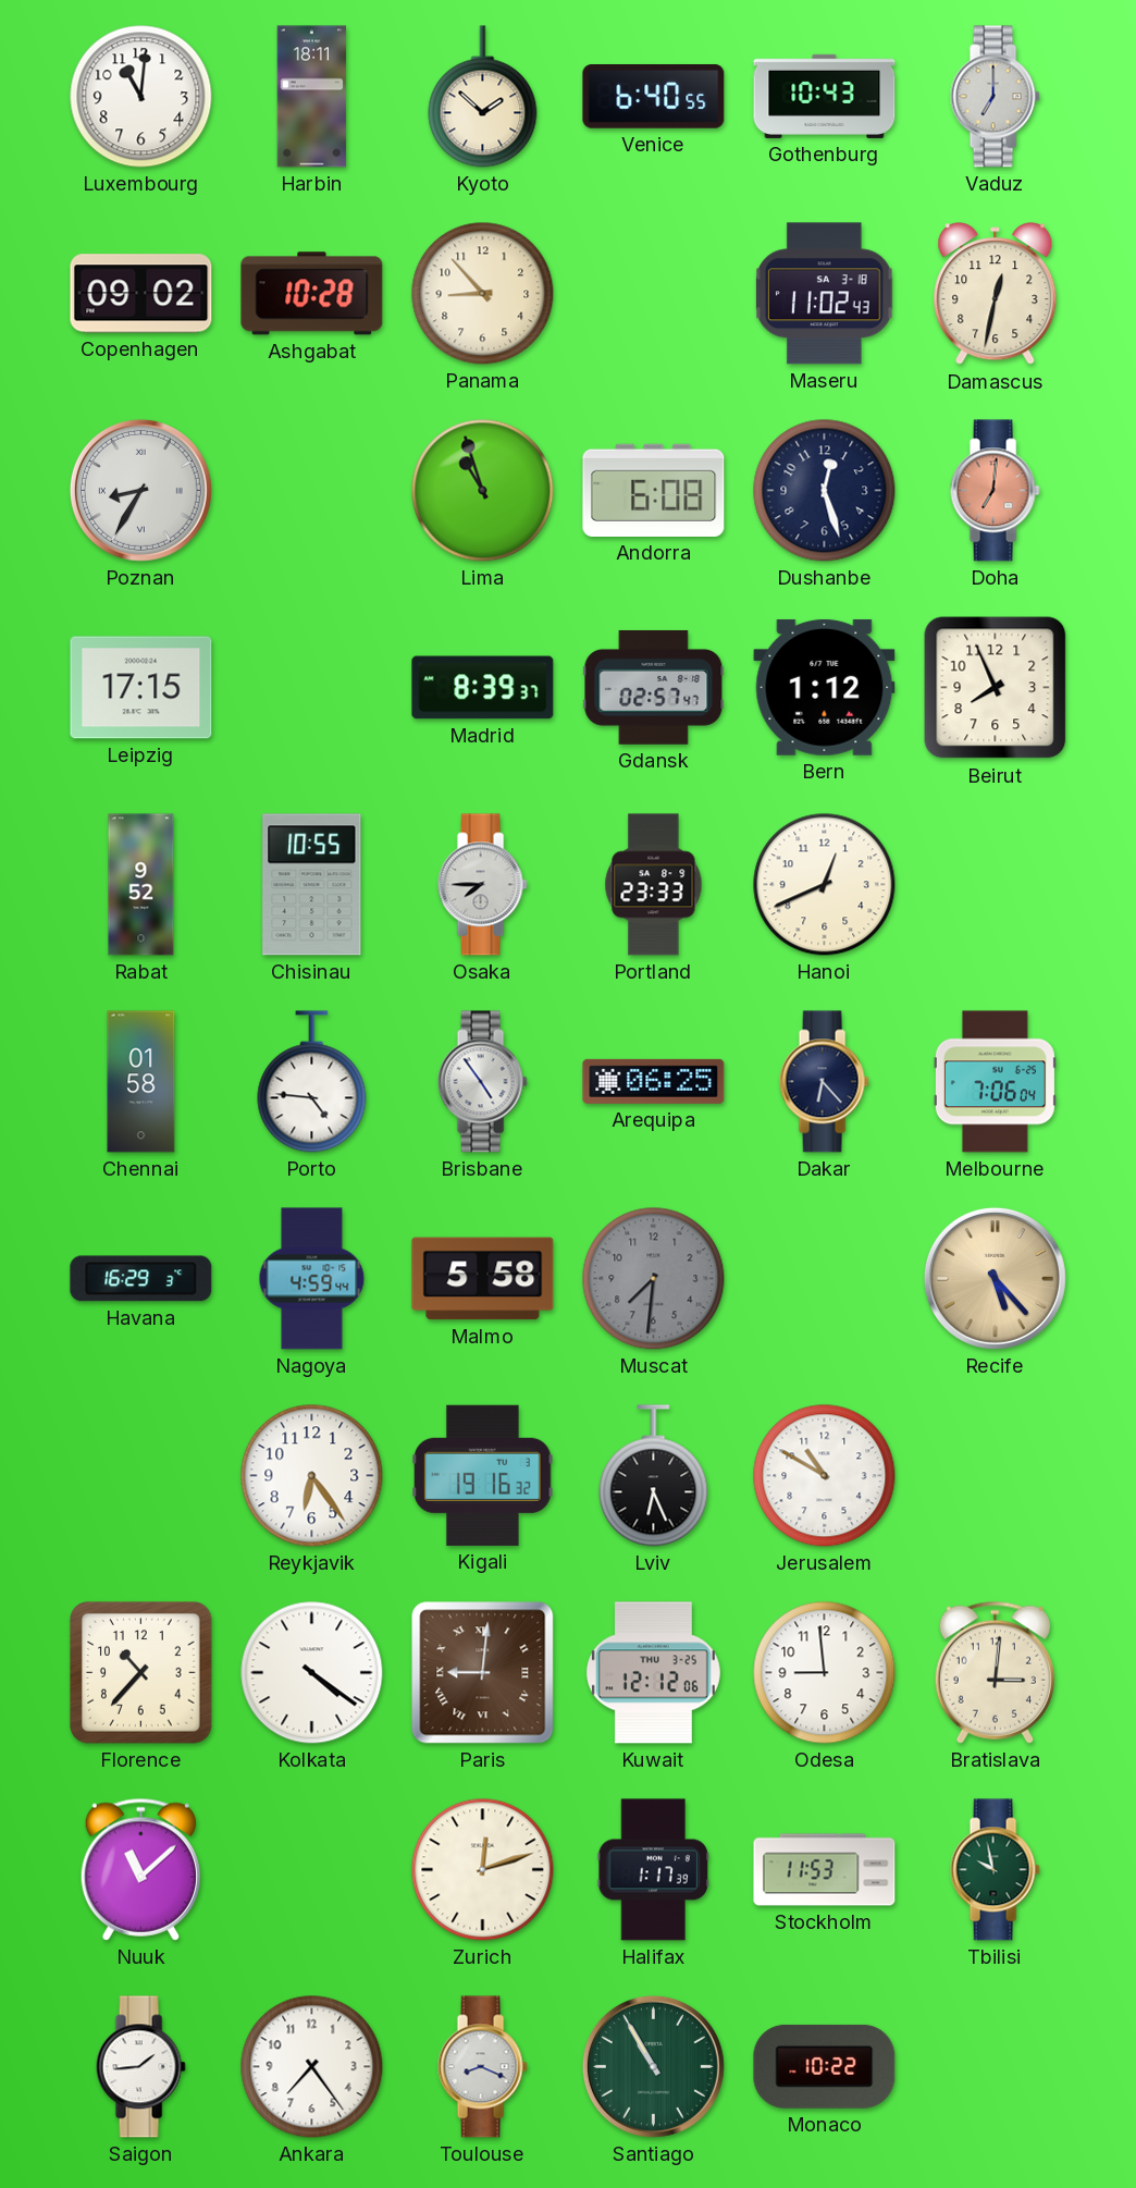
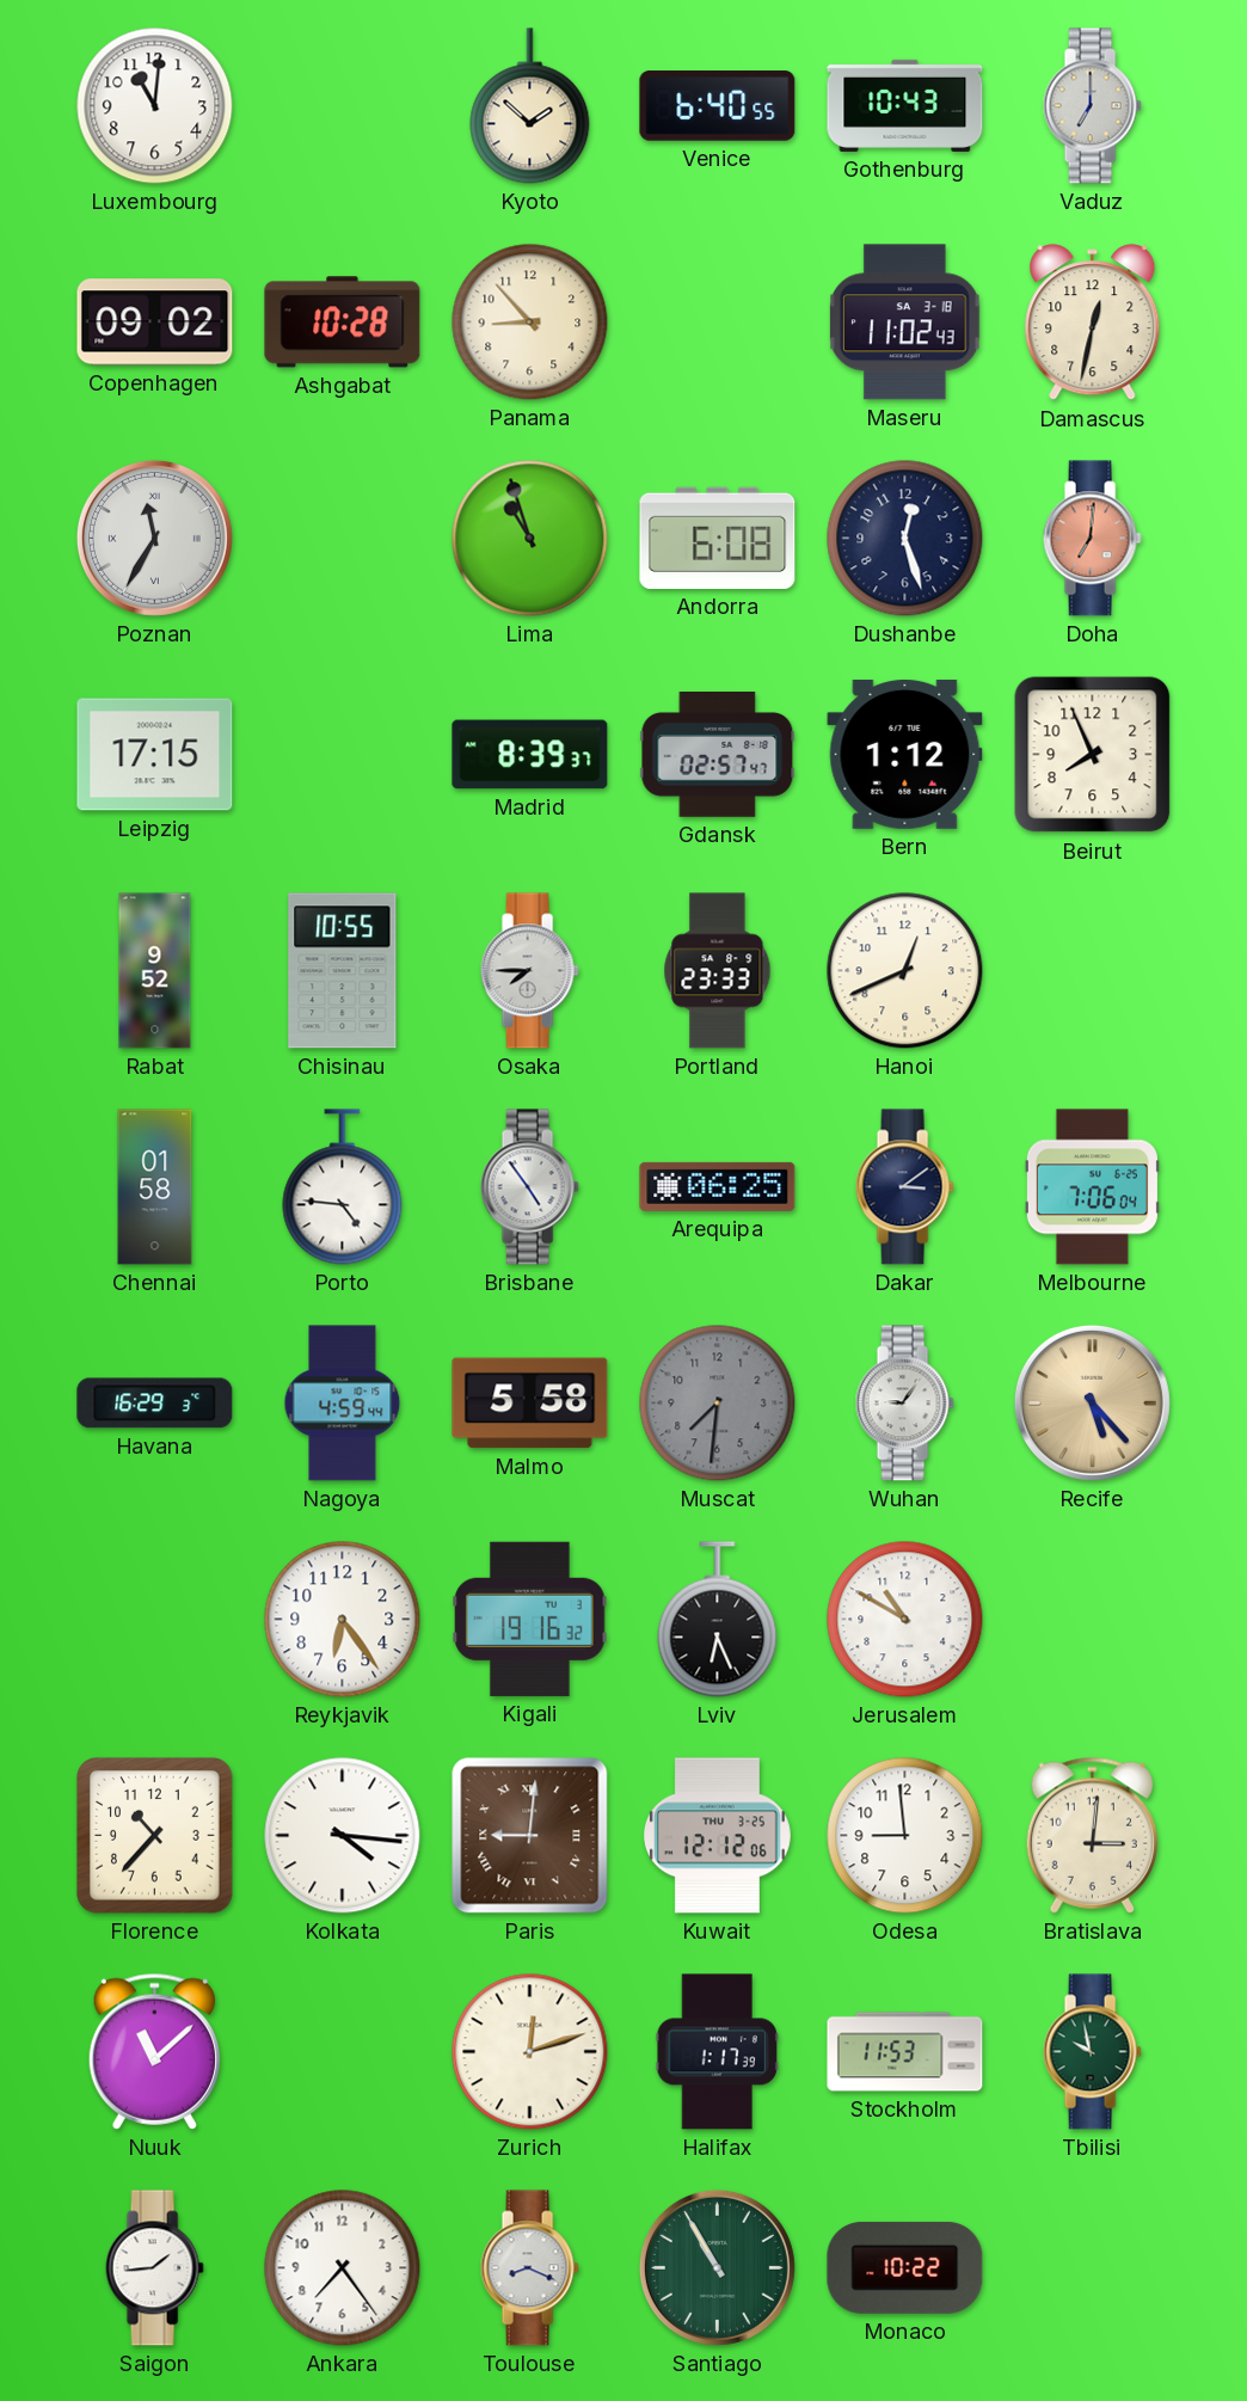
Harbin: 18:11 -> none
Poznan: 8:35 -> 11:35
Dakar: 6:23 -> 3:09
Wuhan: none -> 9:06
Kolkata: 4:21 -> 4:16
